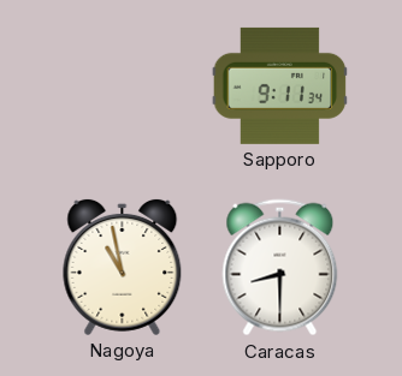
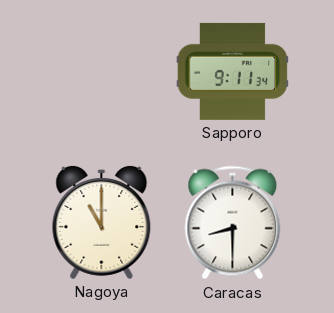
Nagoya: 10:58 -> 11:00
